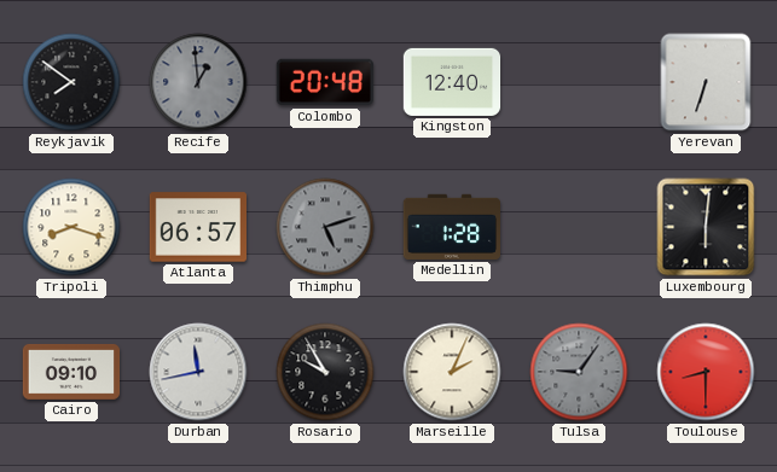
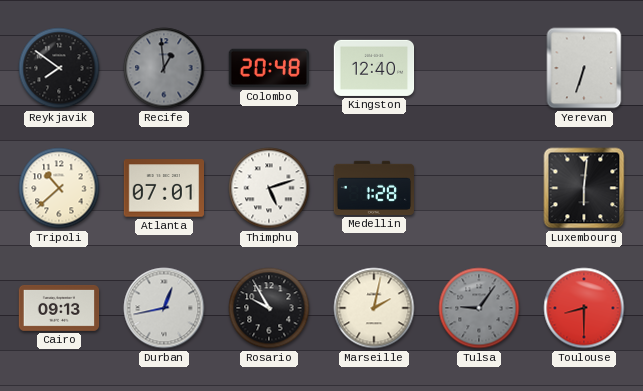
Tripoli: 8:18 -> 10:38
Atlanta: 06:57 -> 07:01
Thimphu dial: grey -> white
Cairo: 09:10 -> 09:13
Durban: 11:43 -> 12:43
Marseille: 2:04 -> 2:02
